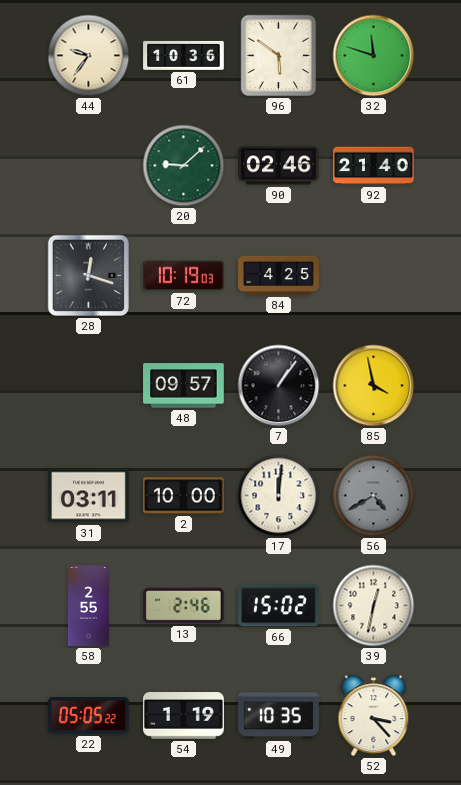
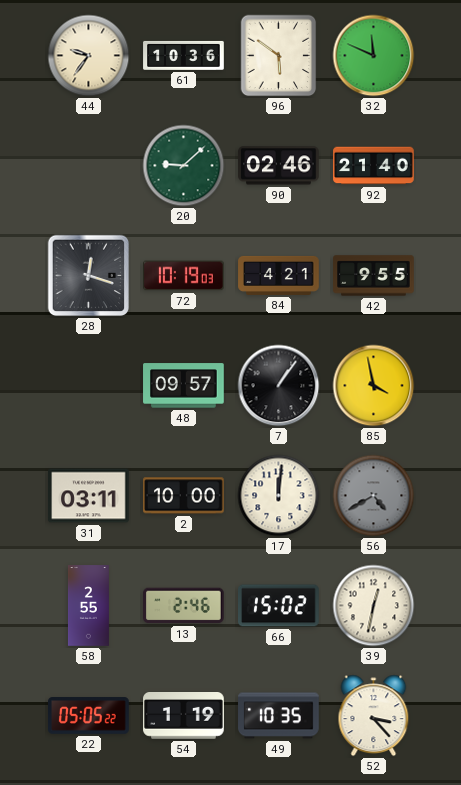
32: 11:48 -> 11:49
84: 4:25 -> 4:21
42: none -> 9:55
